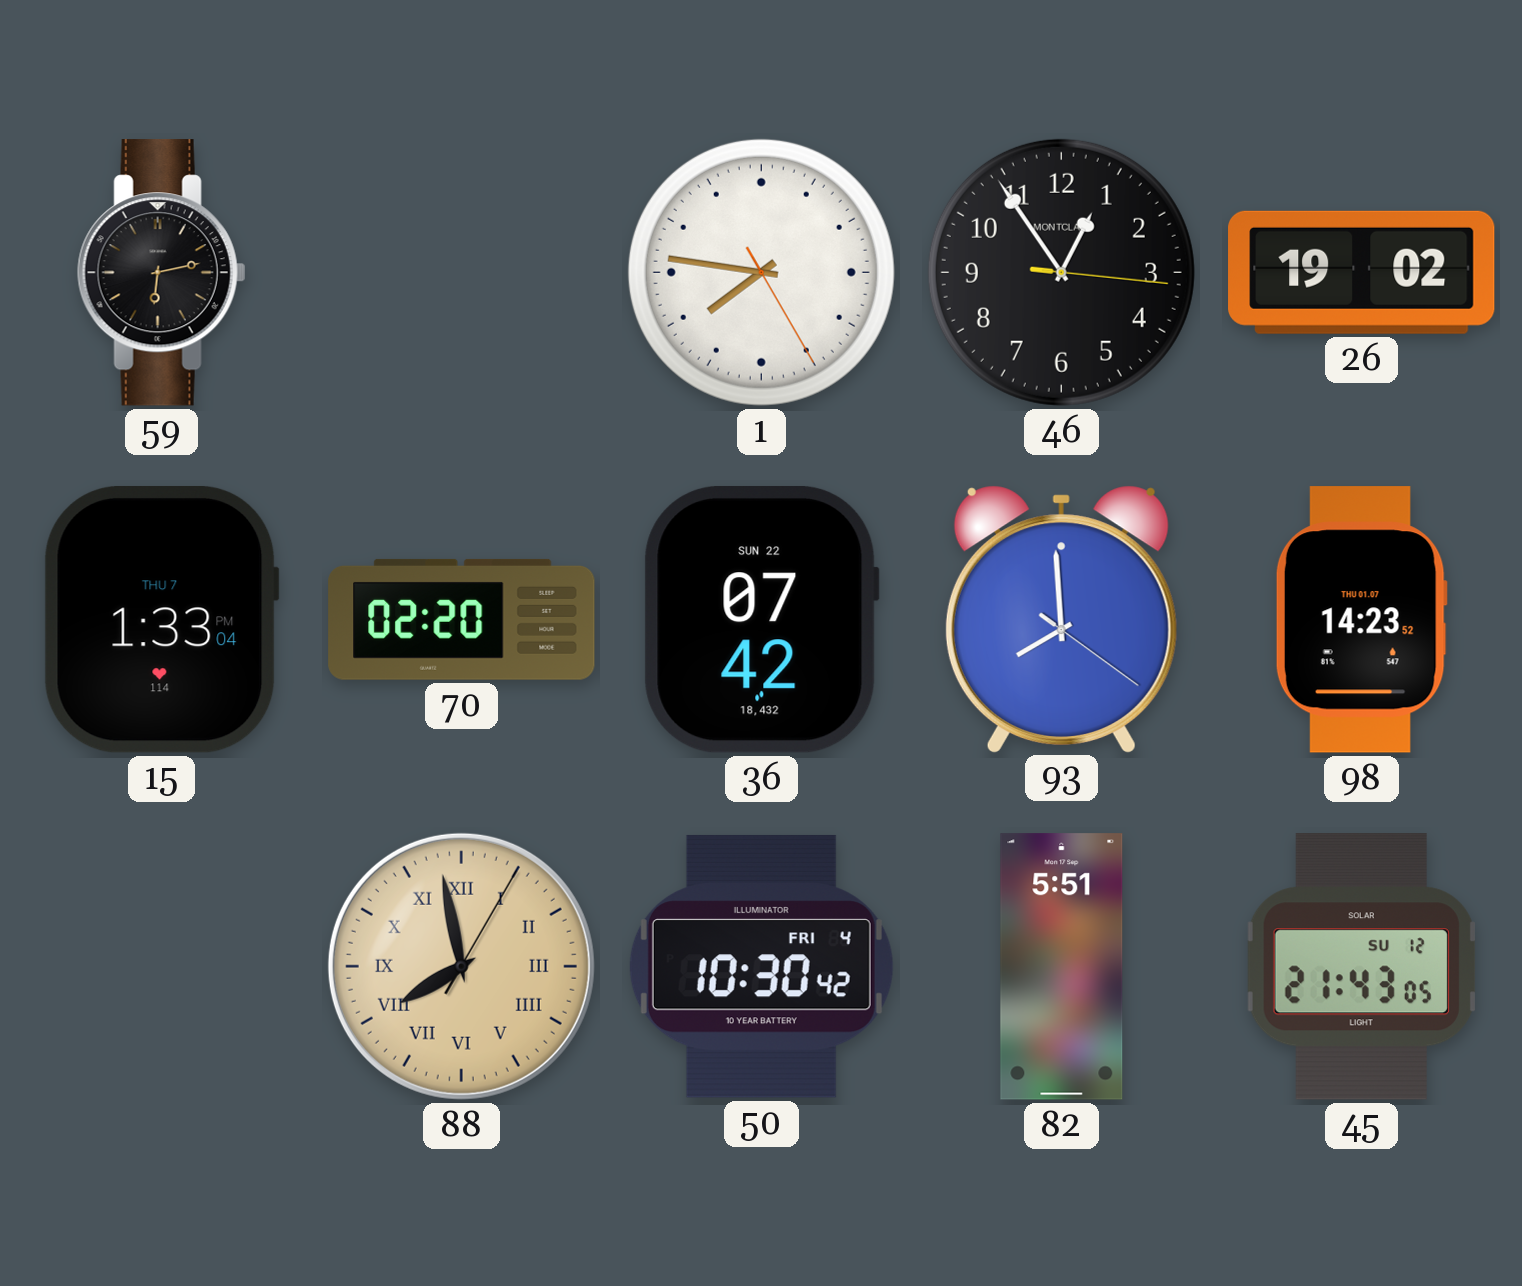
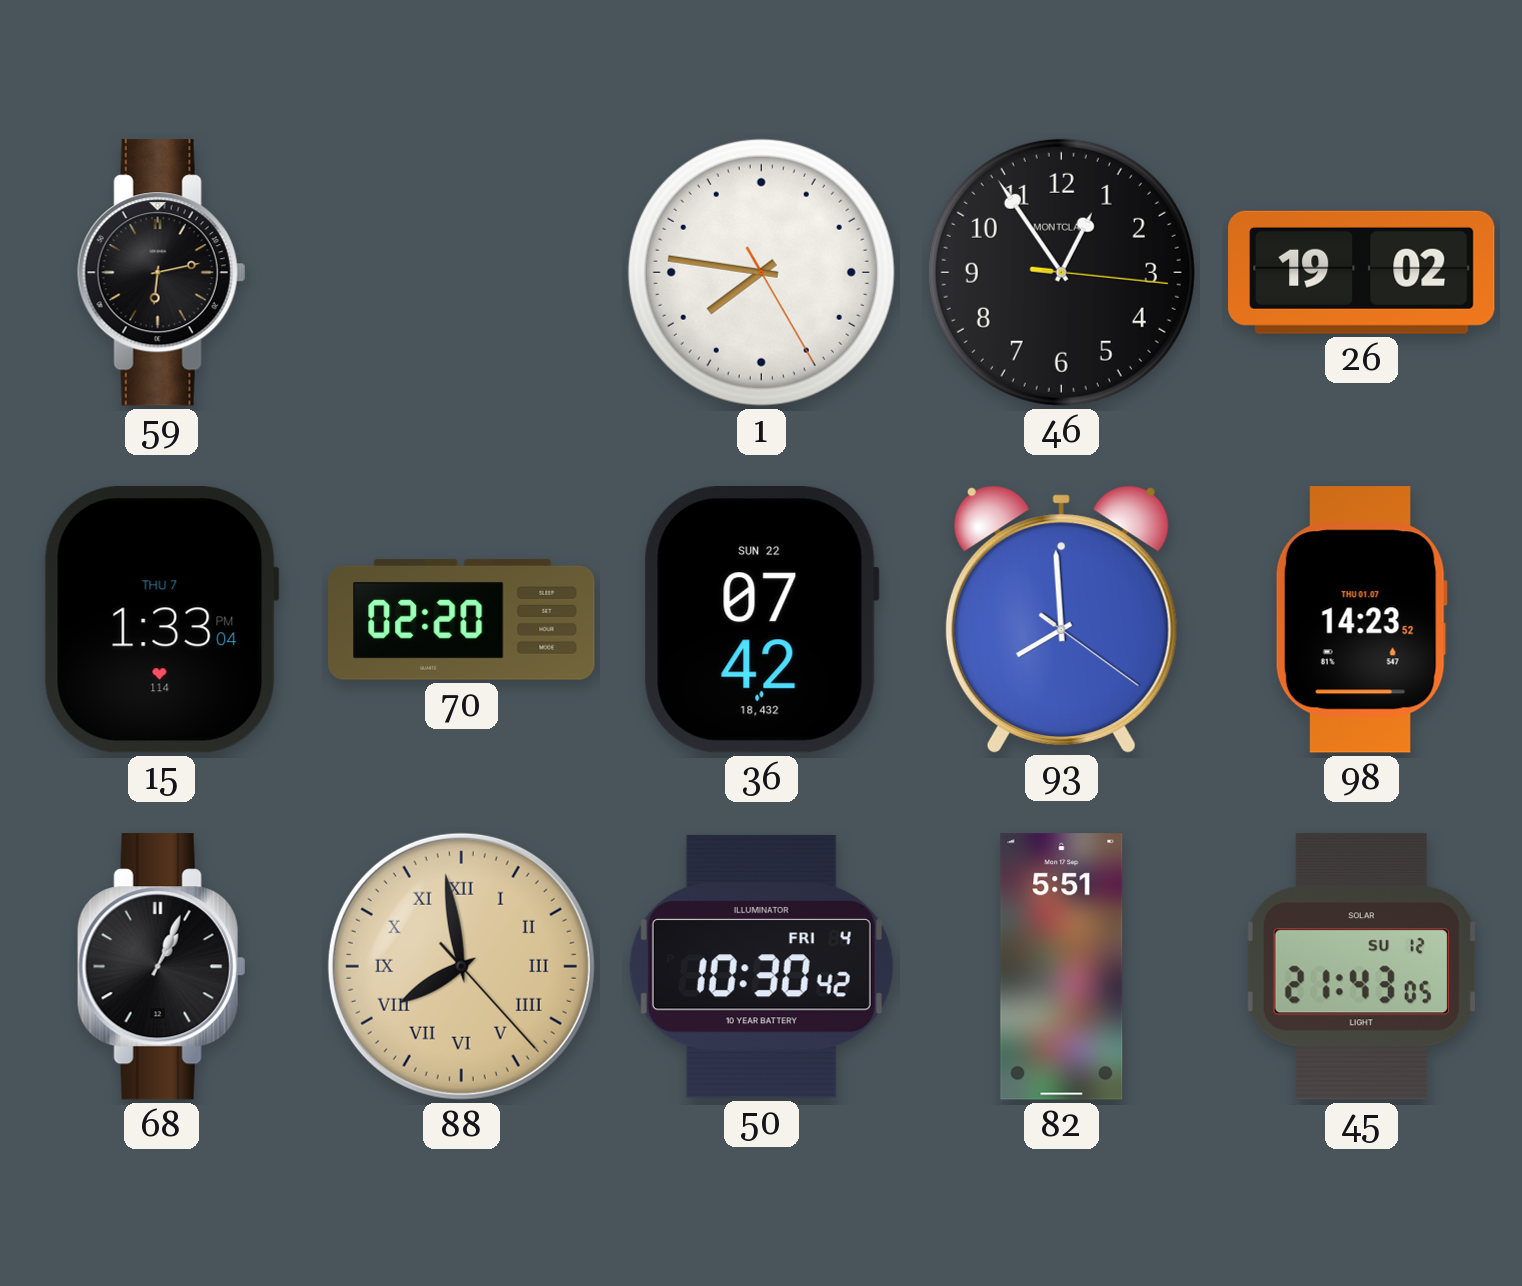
68: none -> 1:04
88: 7:58:05 -> 7:58:23
